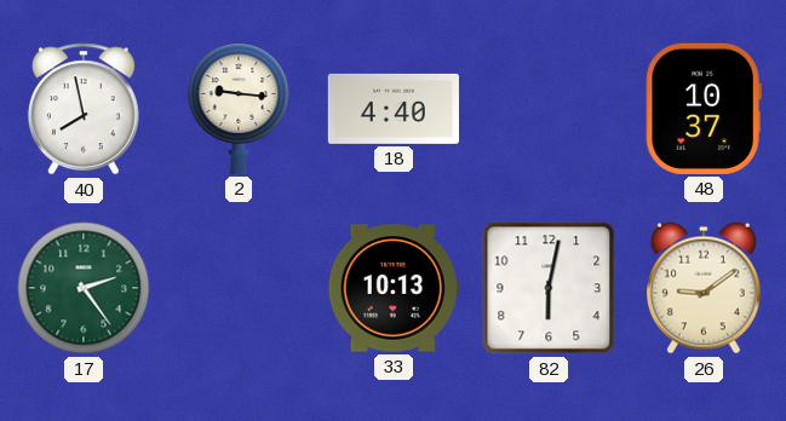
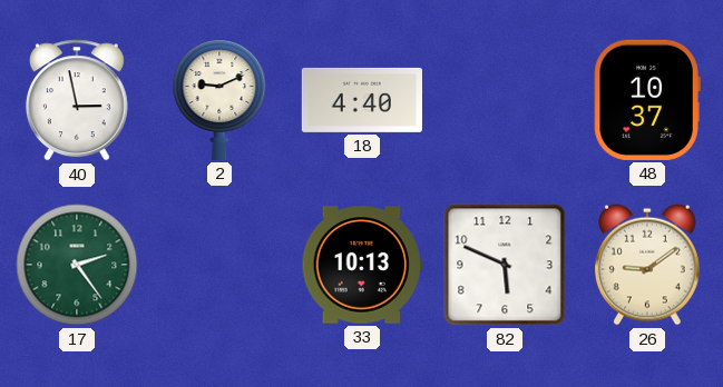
40: 7:58 -> 2:58
2: 9:16 -> 9:11
82: 6:02 -> 5:49
